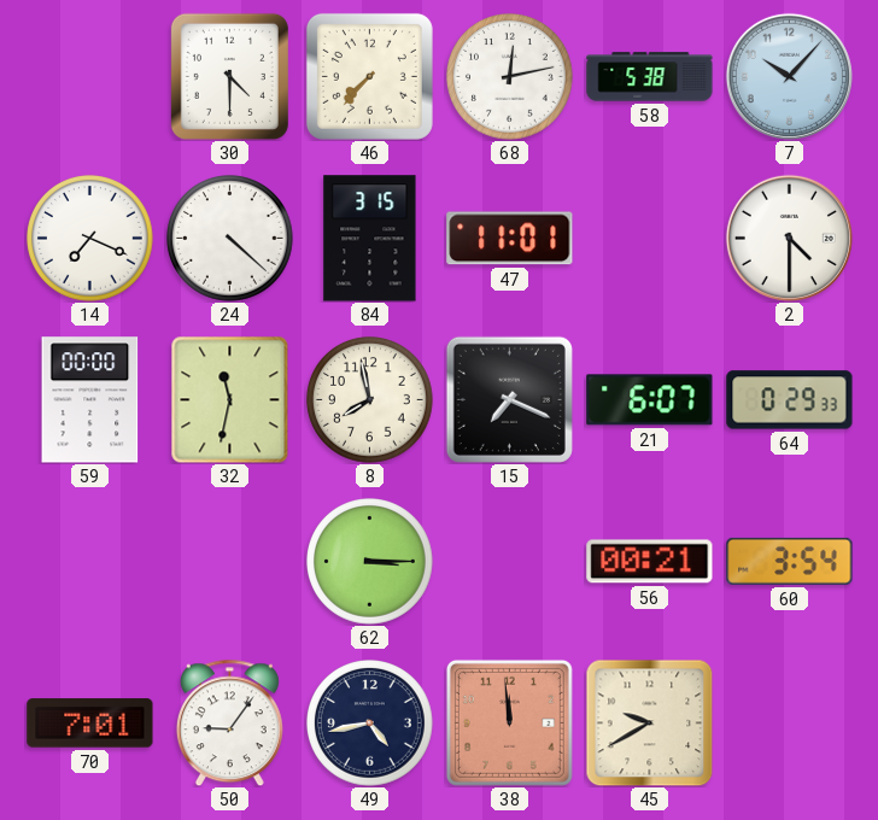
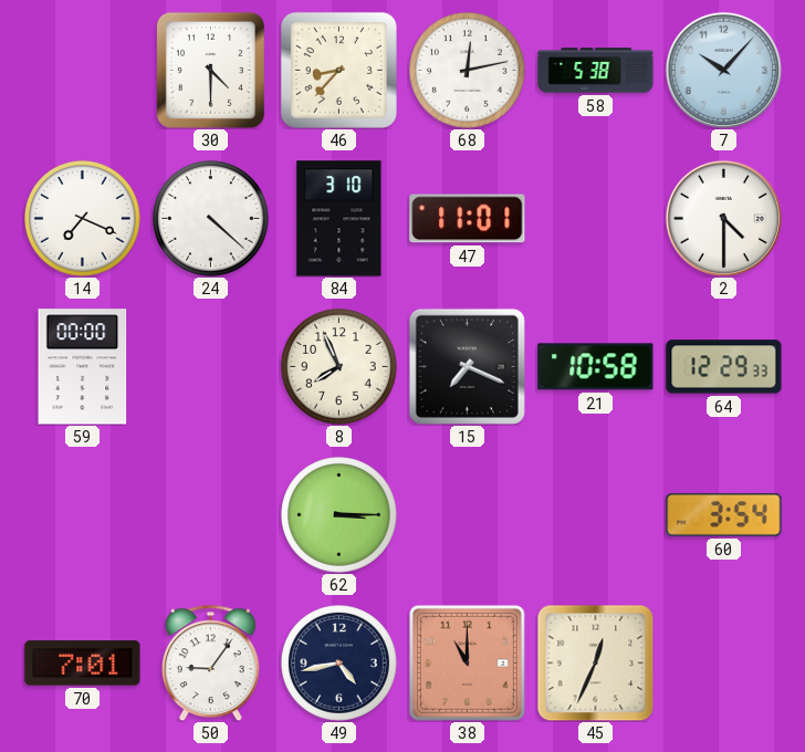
46: 7:37 -> 8:37
84: 3:15 -> 3:10
32: 11:32 -> none
8: 7:58 -> 7:56
21: 6:07 -> 10:58
64: 0:29 -> 12:29
56: 00:21 -> none
38: 11:59 -> 11:00
45: 9:40 -> 12:34
